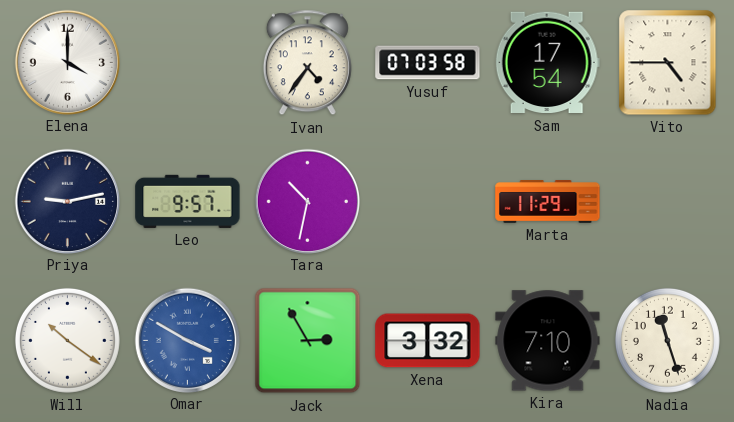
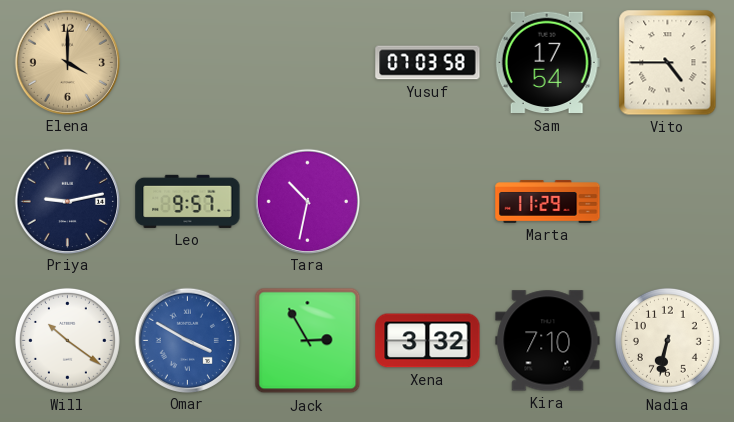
Elena dial: white -> champagne
Ivan: 4:36 -> none
Nadia: 11:27 -> 6:32
